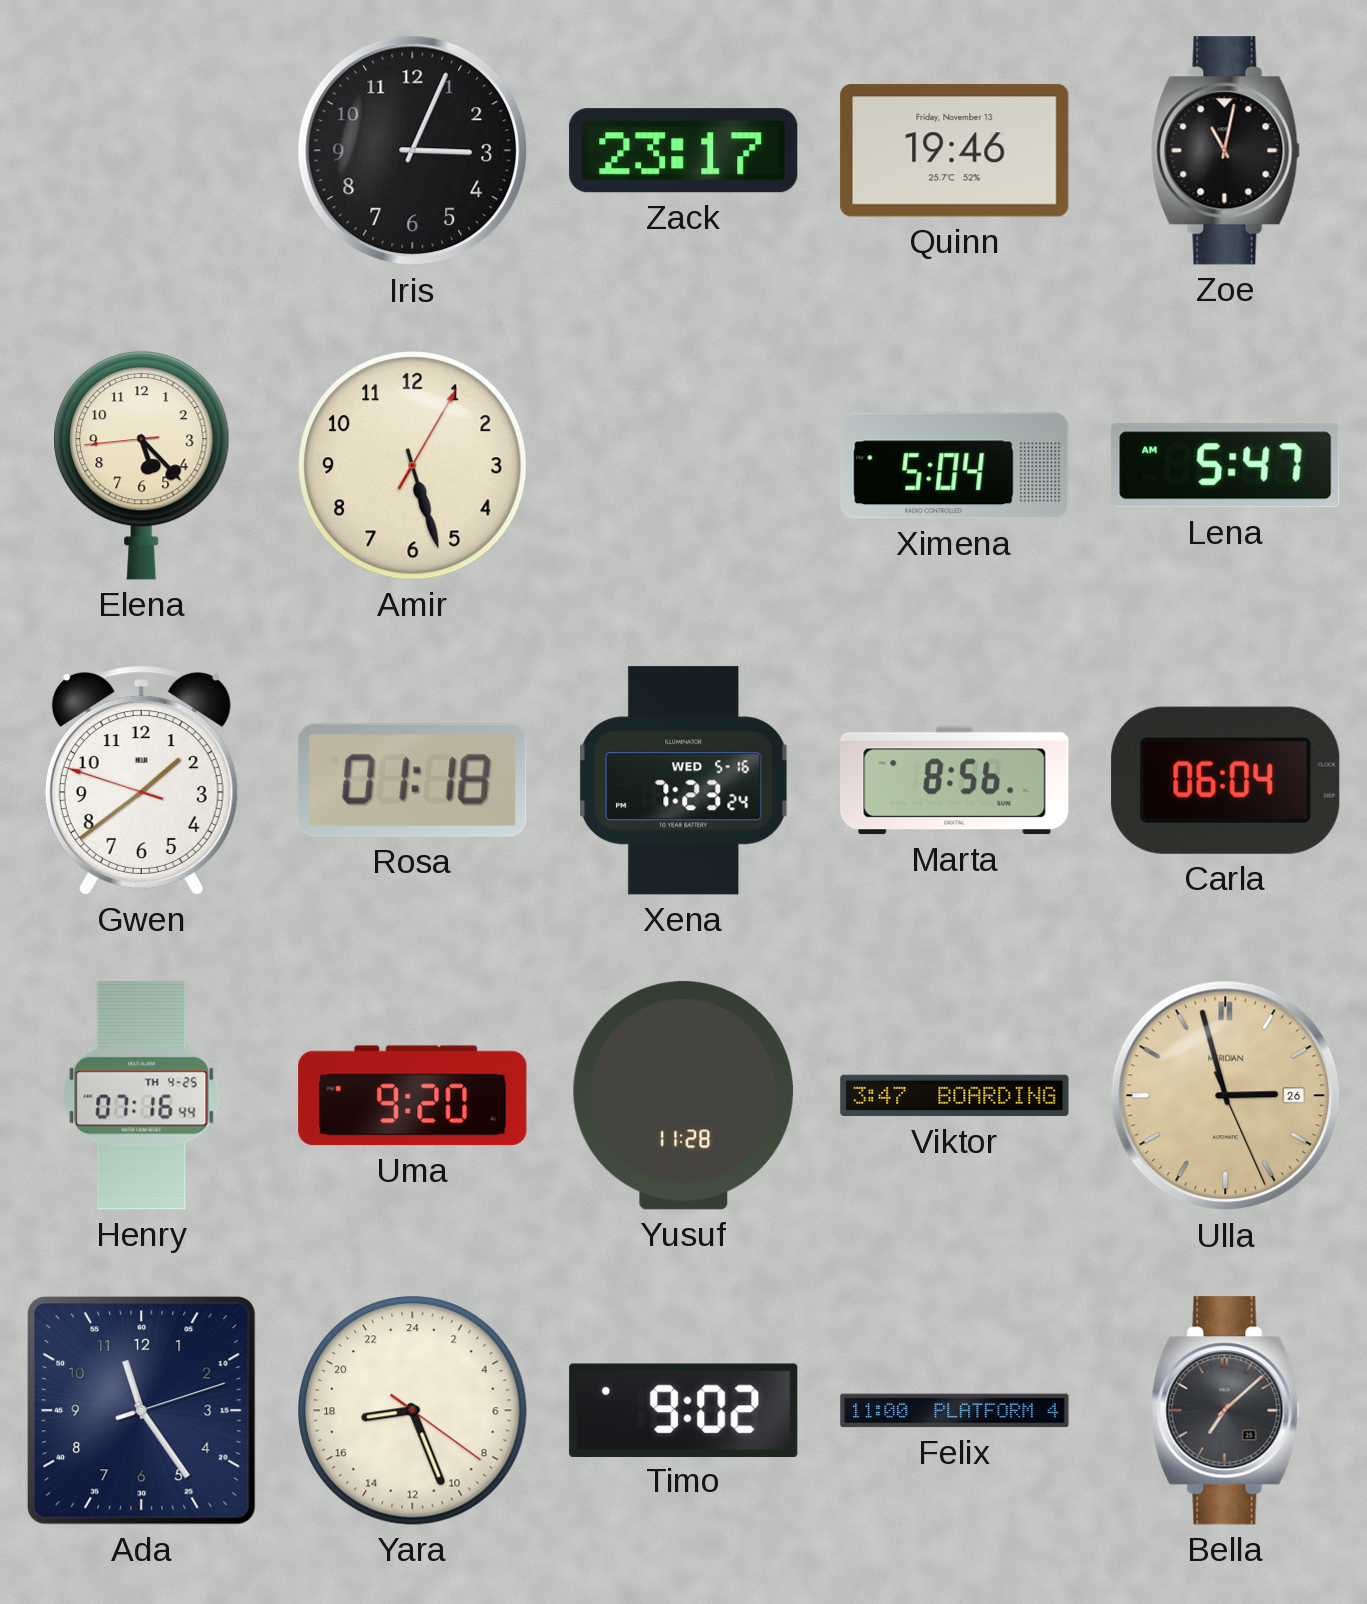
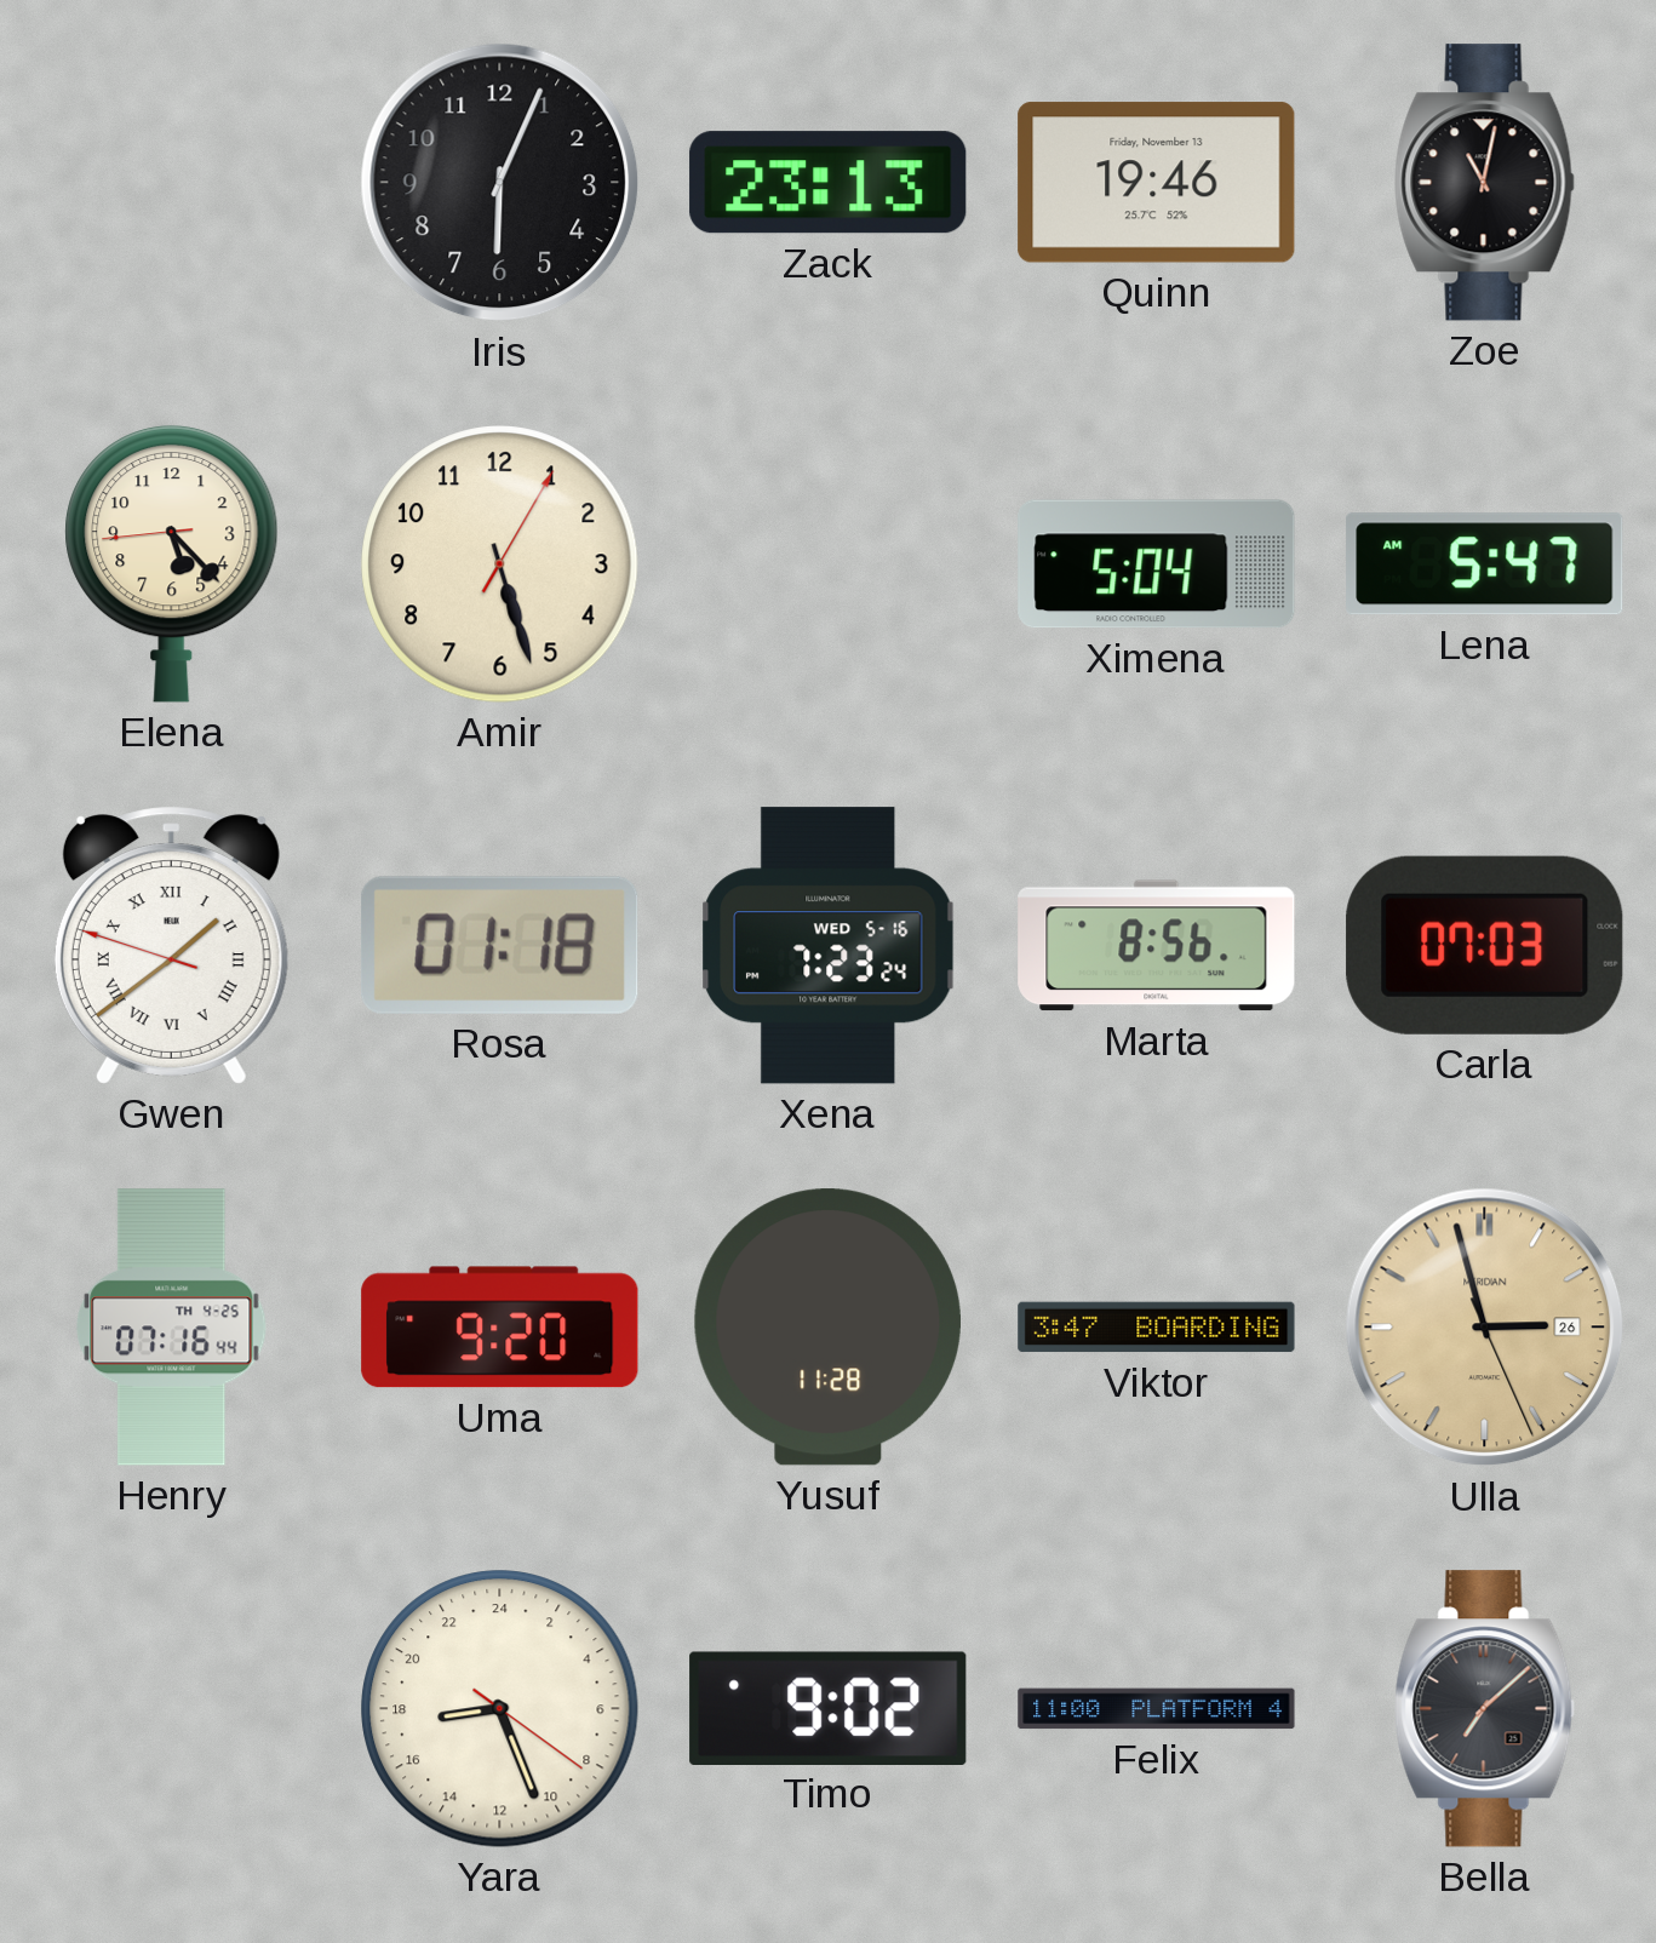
Iris: 3:04 -> 6:04
Zack: 23:17 -> 23:13
Gwen numerals: Arabic -> Roman
Carla: 06:04 -> 07:03
Ada: 11:24 -> none
